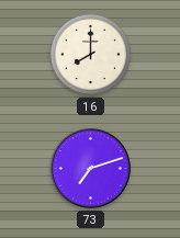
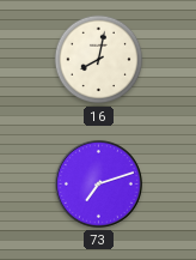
16: 8:00 -> 8:02
